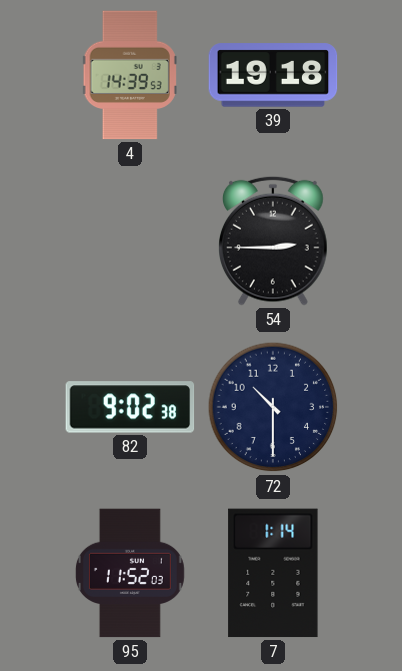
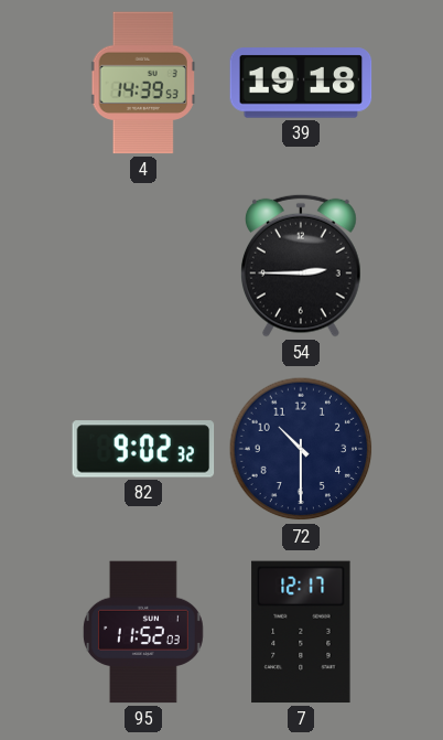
82: 9:02:38 -> 9:02:32
7: 1:14 -> 12:17
